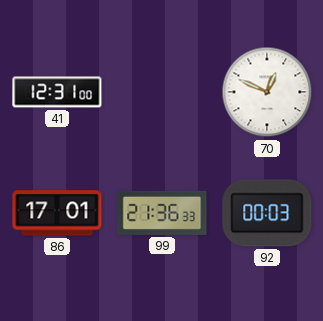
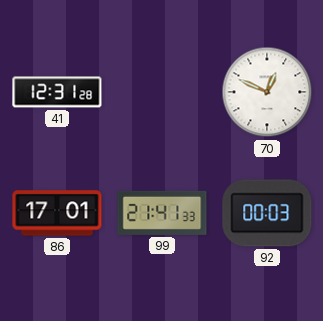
41: 12:31:00 -> 12:31:28
99: 21:36 -> 21:41
